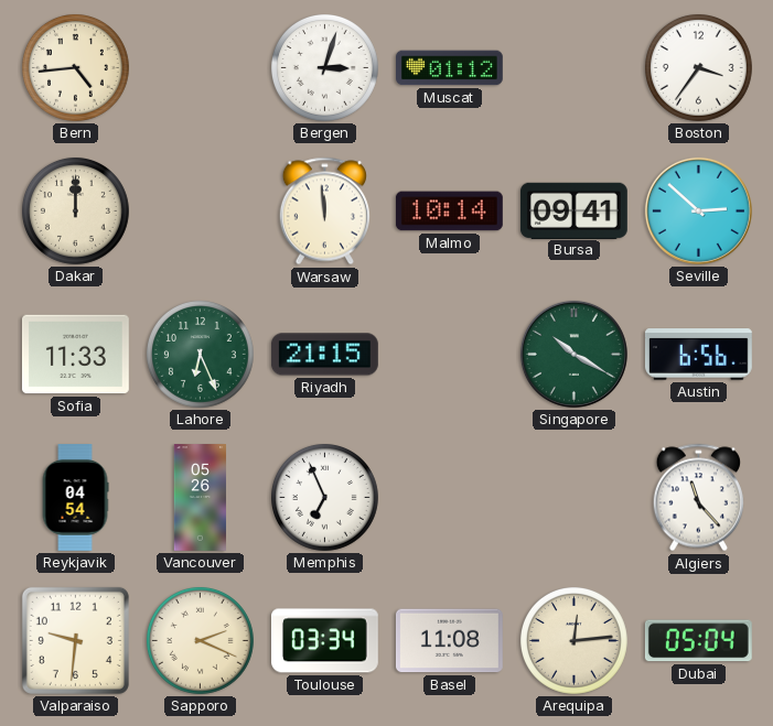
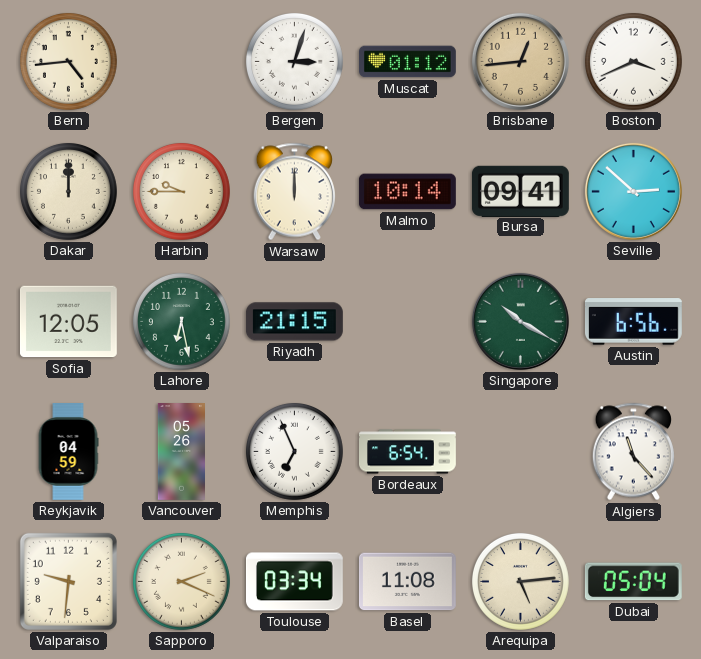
Brisbane: none -> 12:44
Boston: 3:36 -> 3:41
Harbin: none -> 9:45
Warsaw: 11:59 -> 12:00
Sofia: 11:33 -> 12:05
Lahore: 6:26 -> 6:28
Reykjavik: 04:54 -> 04:59
Bordeaux: none -> 6:54
Arequipa: 12:14 -> 5:14
